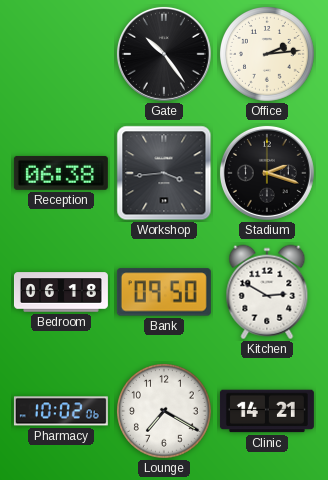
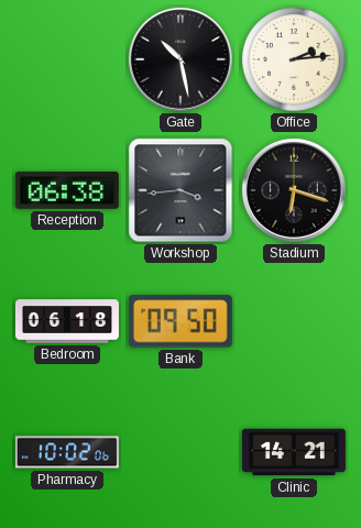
Gate: 10:24 -> 10:28
Stadium: 2:18 -> 6:18
Kitchen: 2:50 -> none
Lounge: 7:20 -> none
